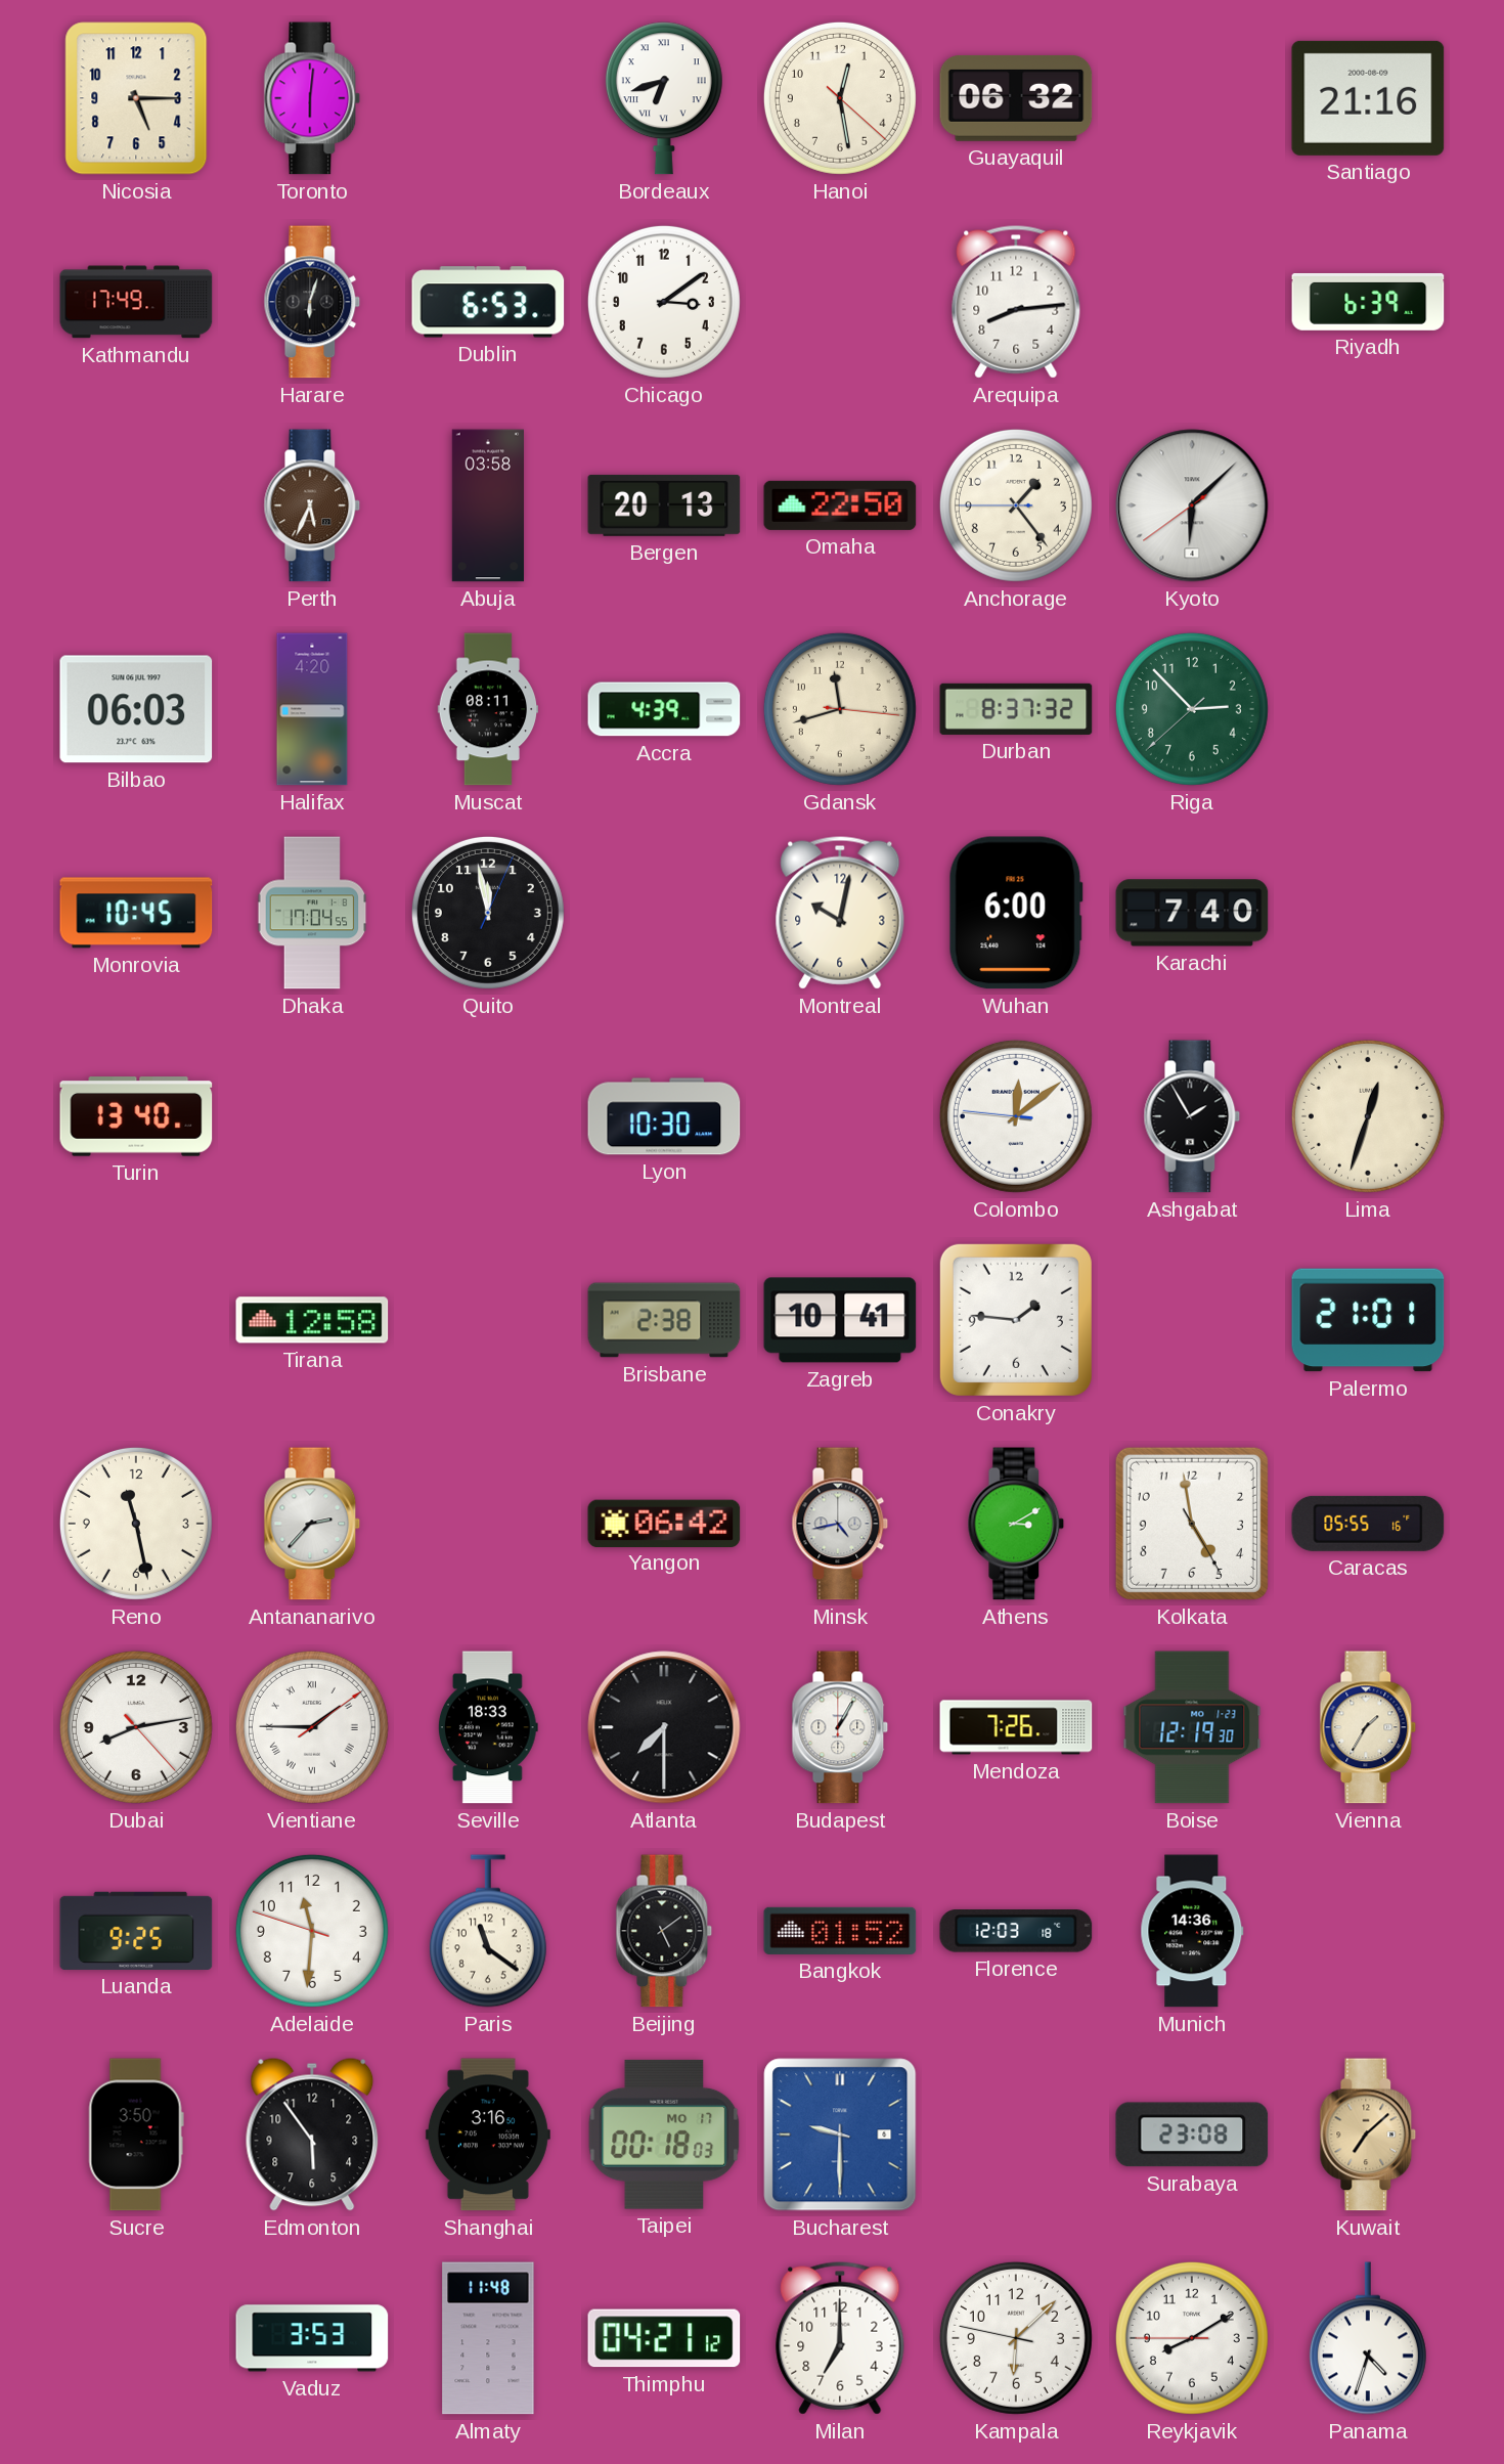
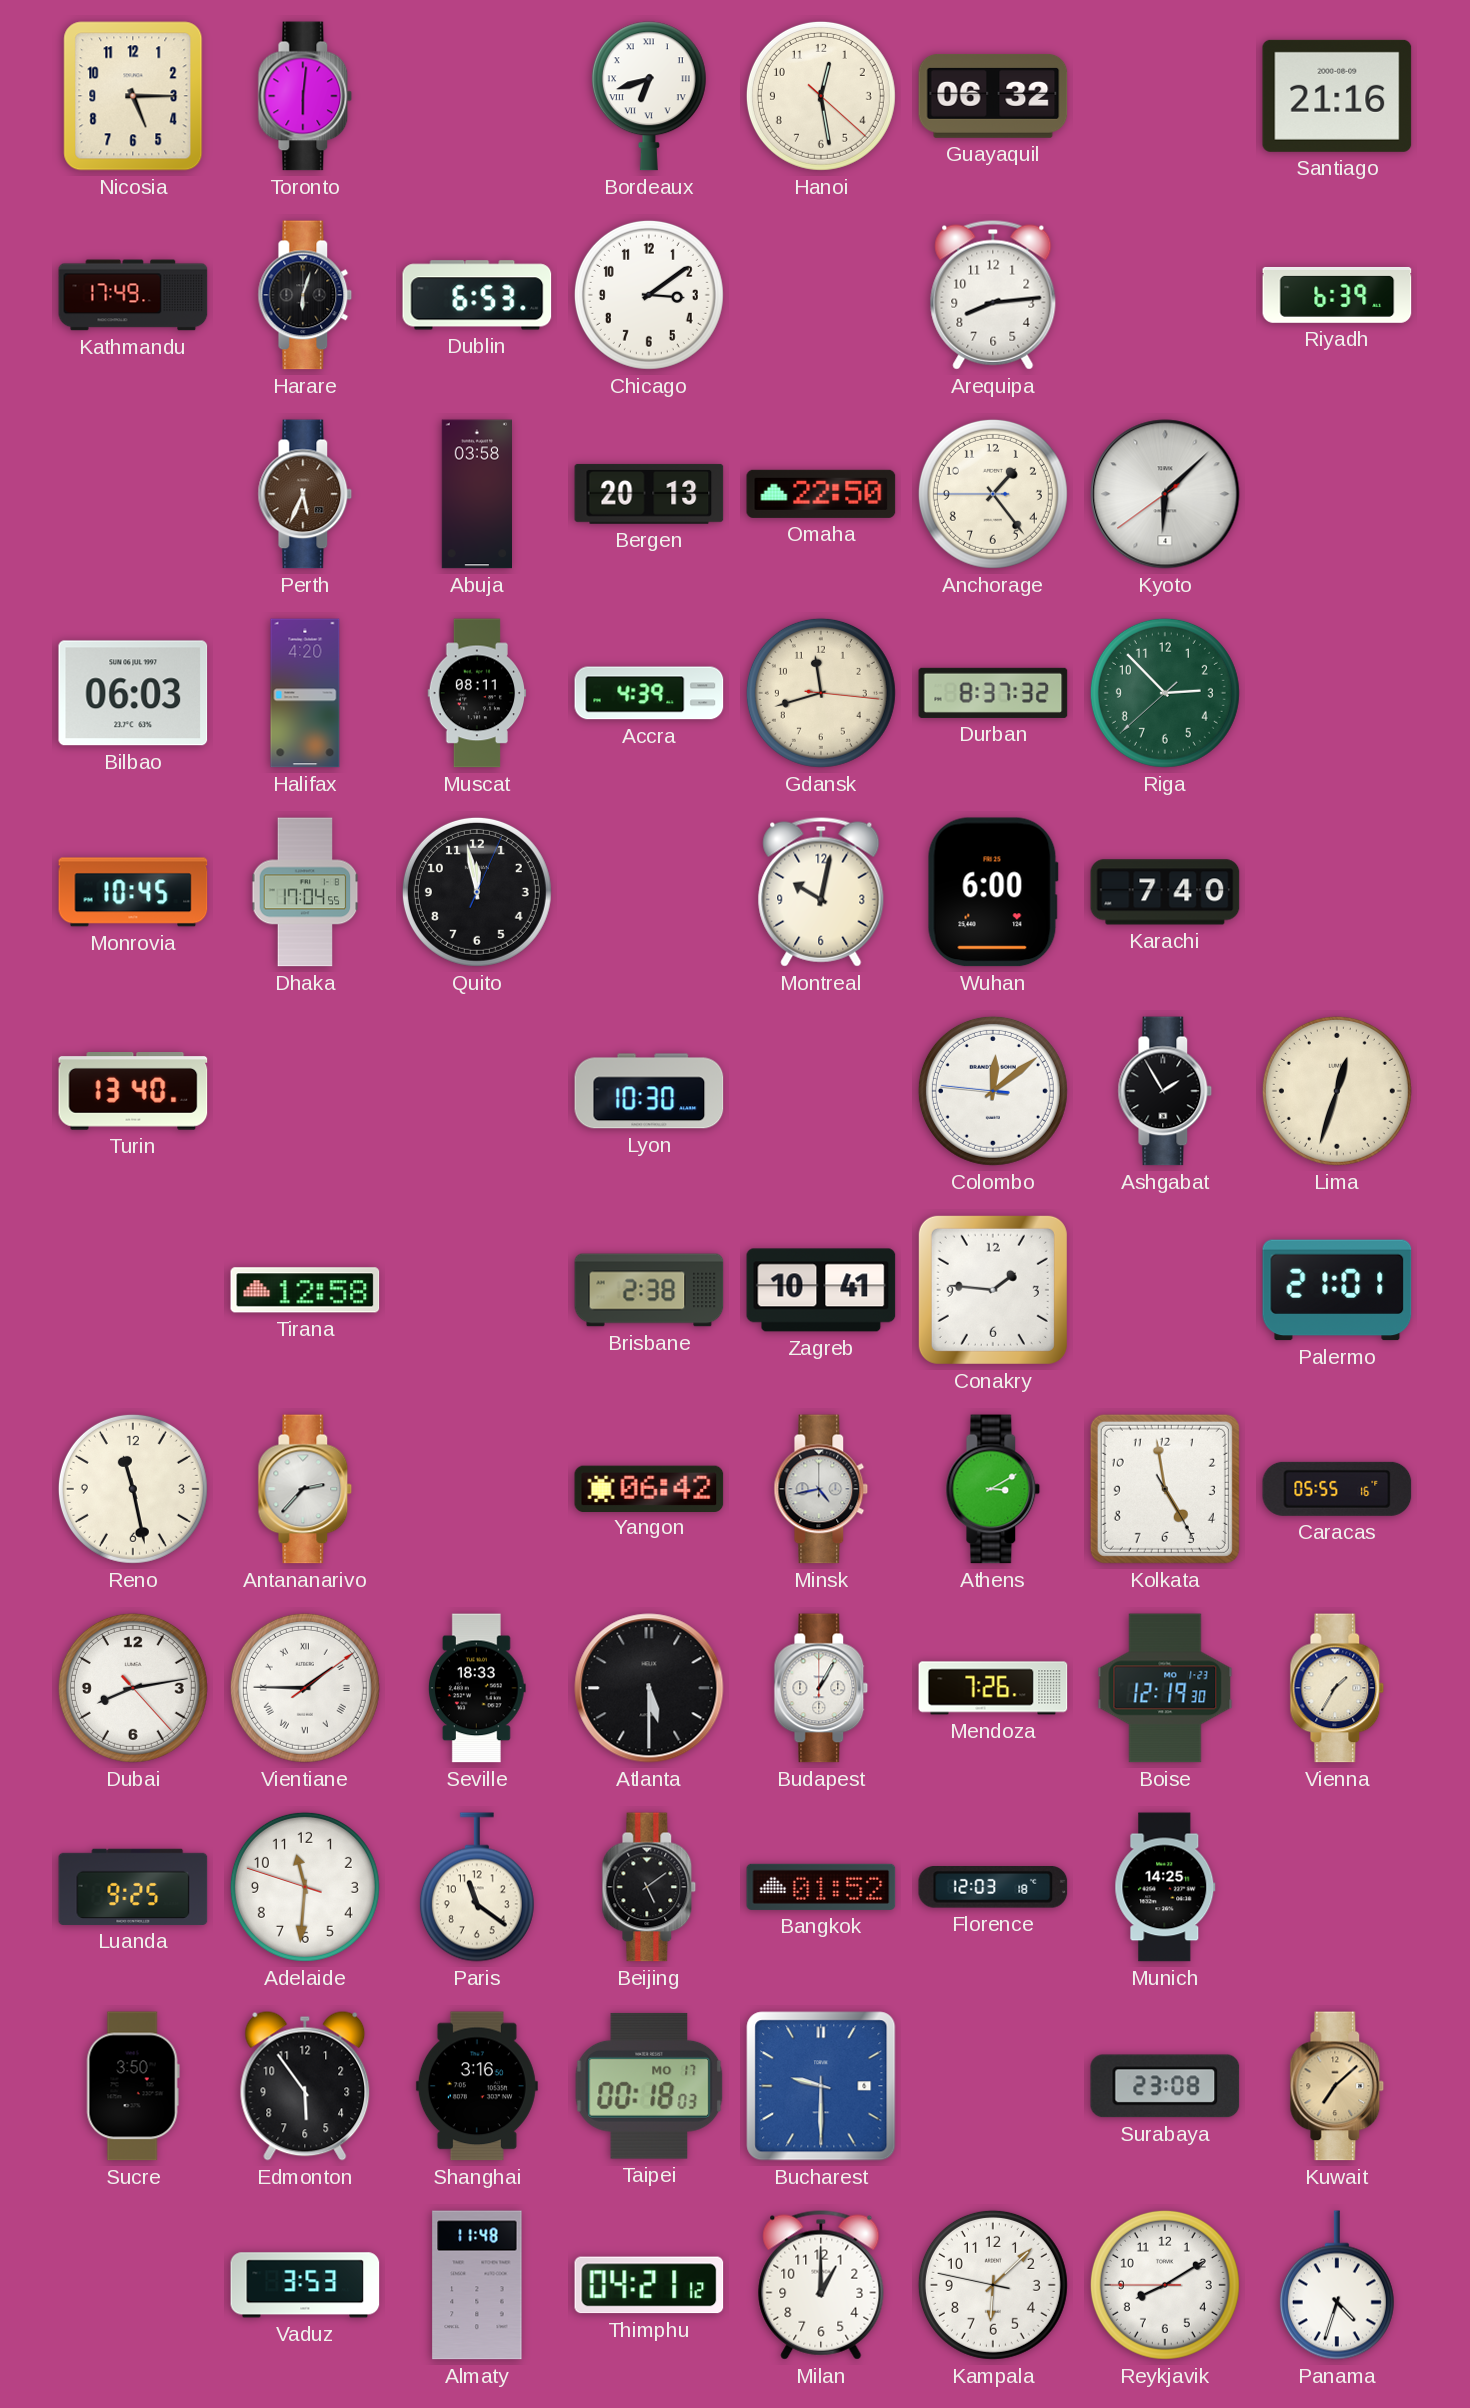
Atlanta: 7:30 -> 5:30
Munich: 14:36 -> 14:25
Milan: 7:00 -> 1:00
